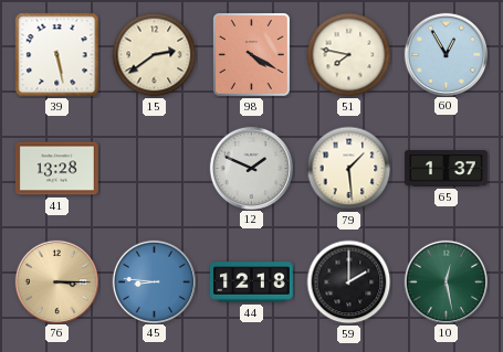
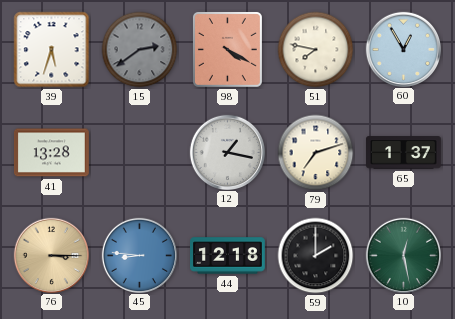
39: 5:28 -> 5:33
15 dial: cream -> grey
12: 1:49 -> 1:17
79: 1:29 -> 7:12
